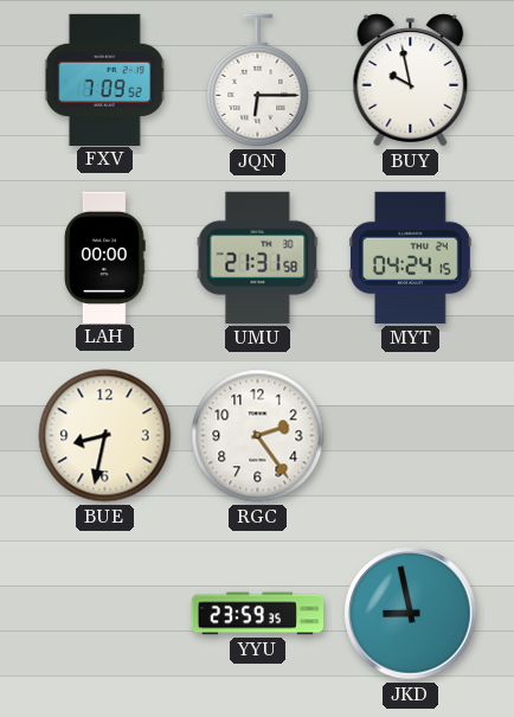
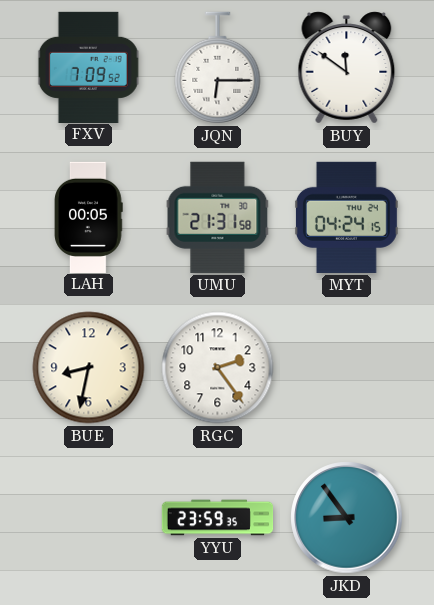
BUY: 9:58 -> 11:51
LAH: 00:00 -> 00:05
JKD: 8:58 -> 8:54
